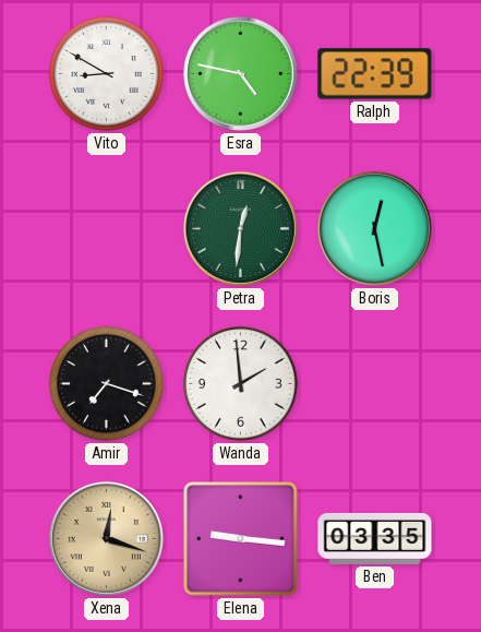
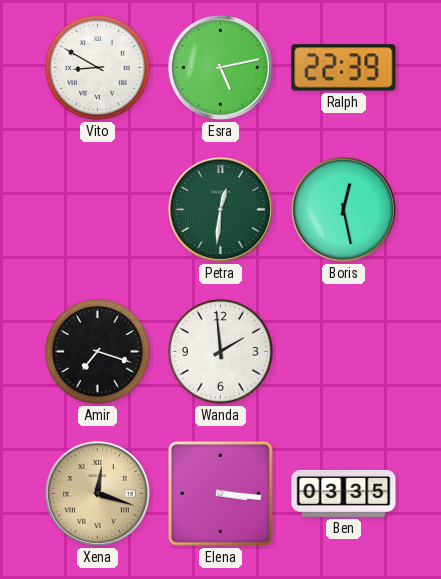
Esra: 4:47 -> 5:13
Elena: 9:16 -> 3:16
